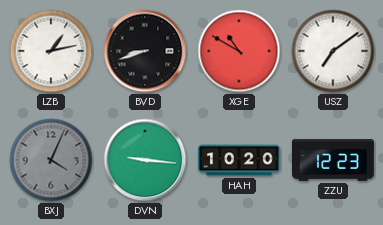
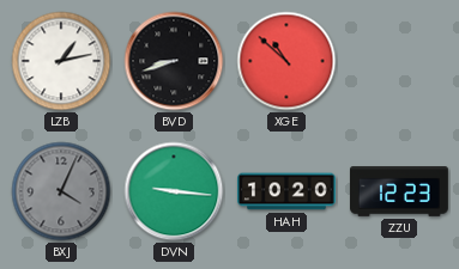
XGE: 10:50 -> 10:52
USZ: 7:09 -> none
